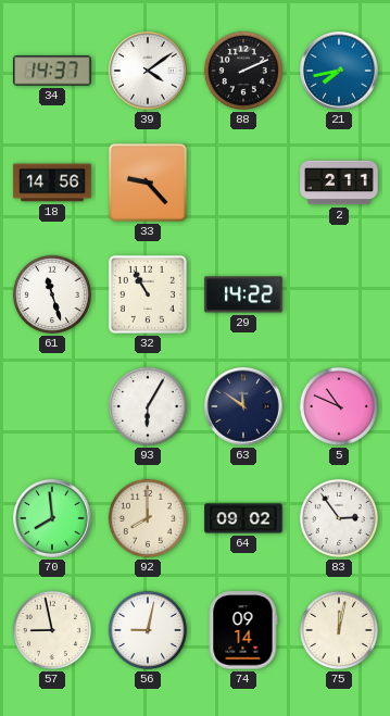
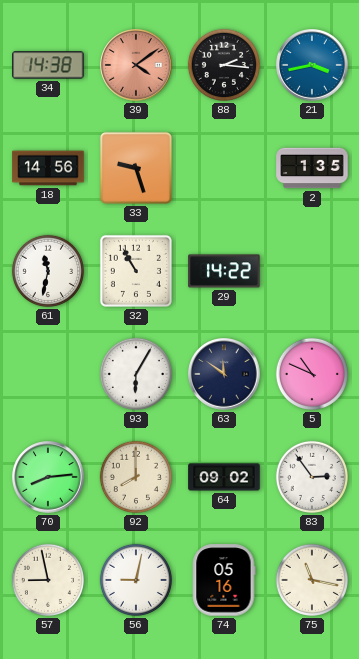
34: 14:37 -> 14:38
39 dial: white -> salmon
88: 2:11 -> 2:16
21: 7:43 -> 3:43
33: 9:23 -> 9:27
2: 2:11 -> 1:35
61: 11:27 -> 11:32
70: 7:59 -> 8:14
74: 09:14 -> 05:16
75: 12:02 -> 11:17
